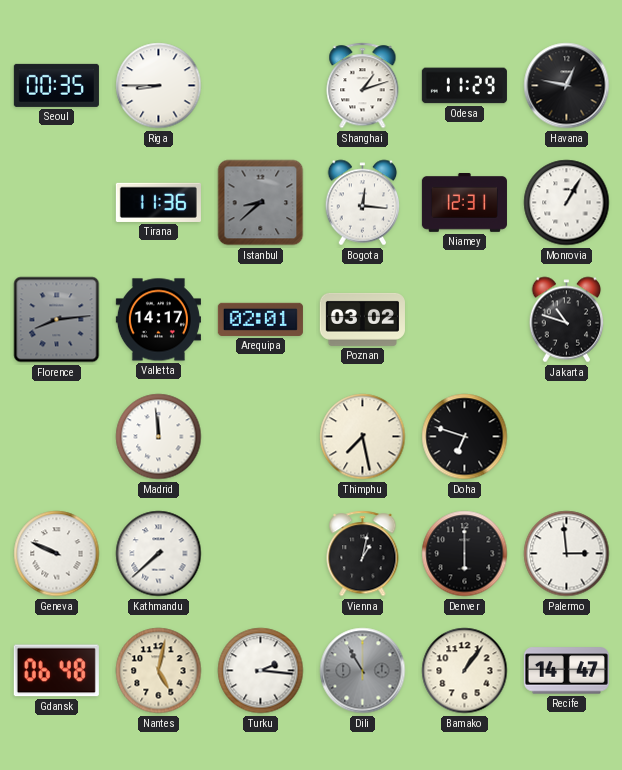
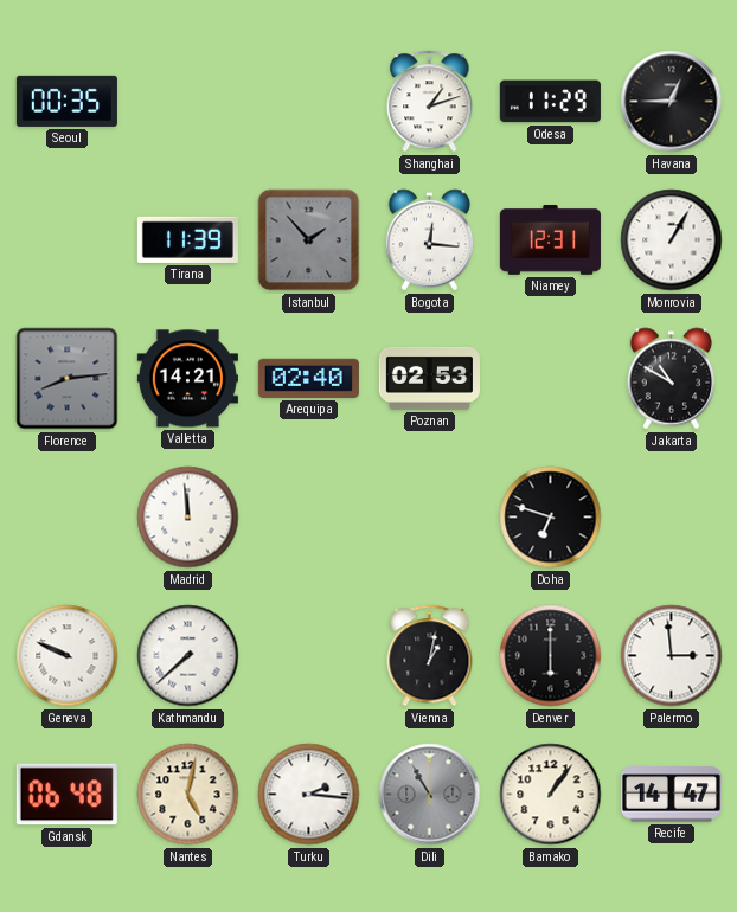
Riga: 8:45 -> none
Havana: 12:47 -> 12:45
Tirana: 11:36 -> 11:39
Istanbul: 8:38 -> 1:53
Valletta: 14:17 -> 14:21
Arequipa: 02:01 -> 02:40
Poznan: 03:02 -> 02:53
Jakarta: 10:48 -> 10:50
Thimphu: 7:28 -> none
